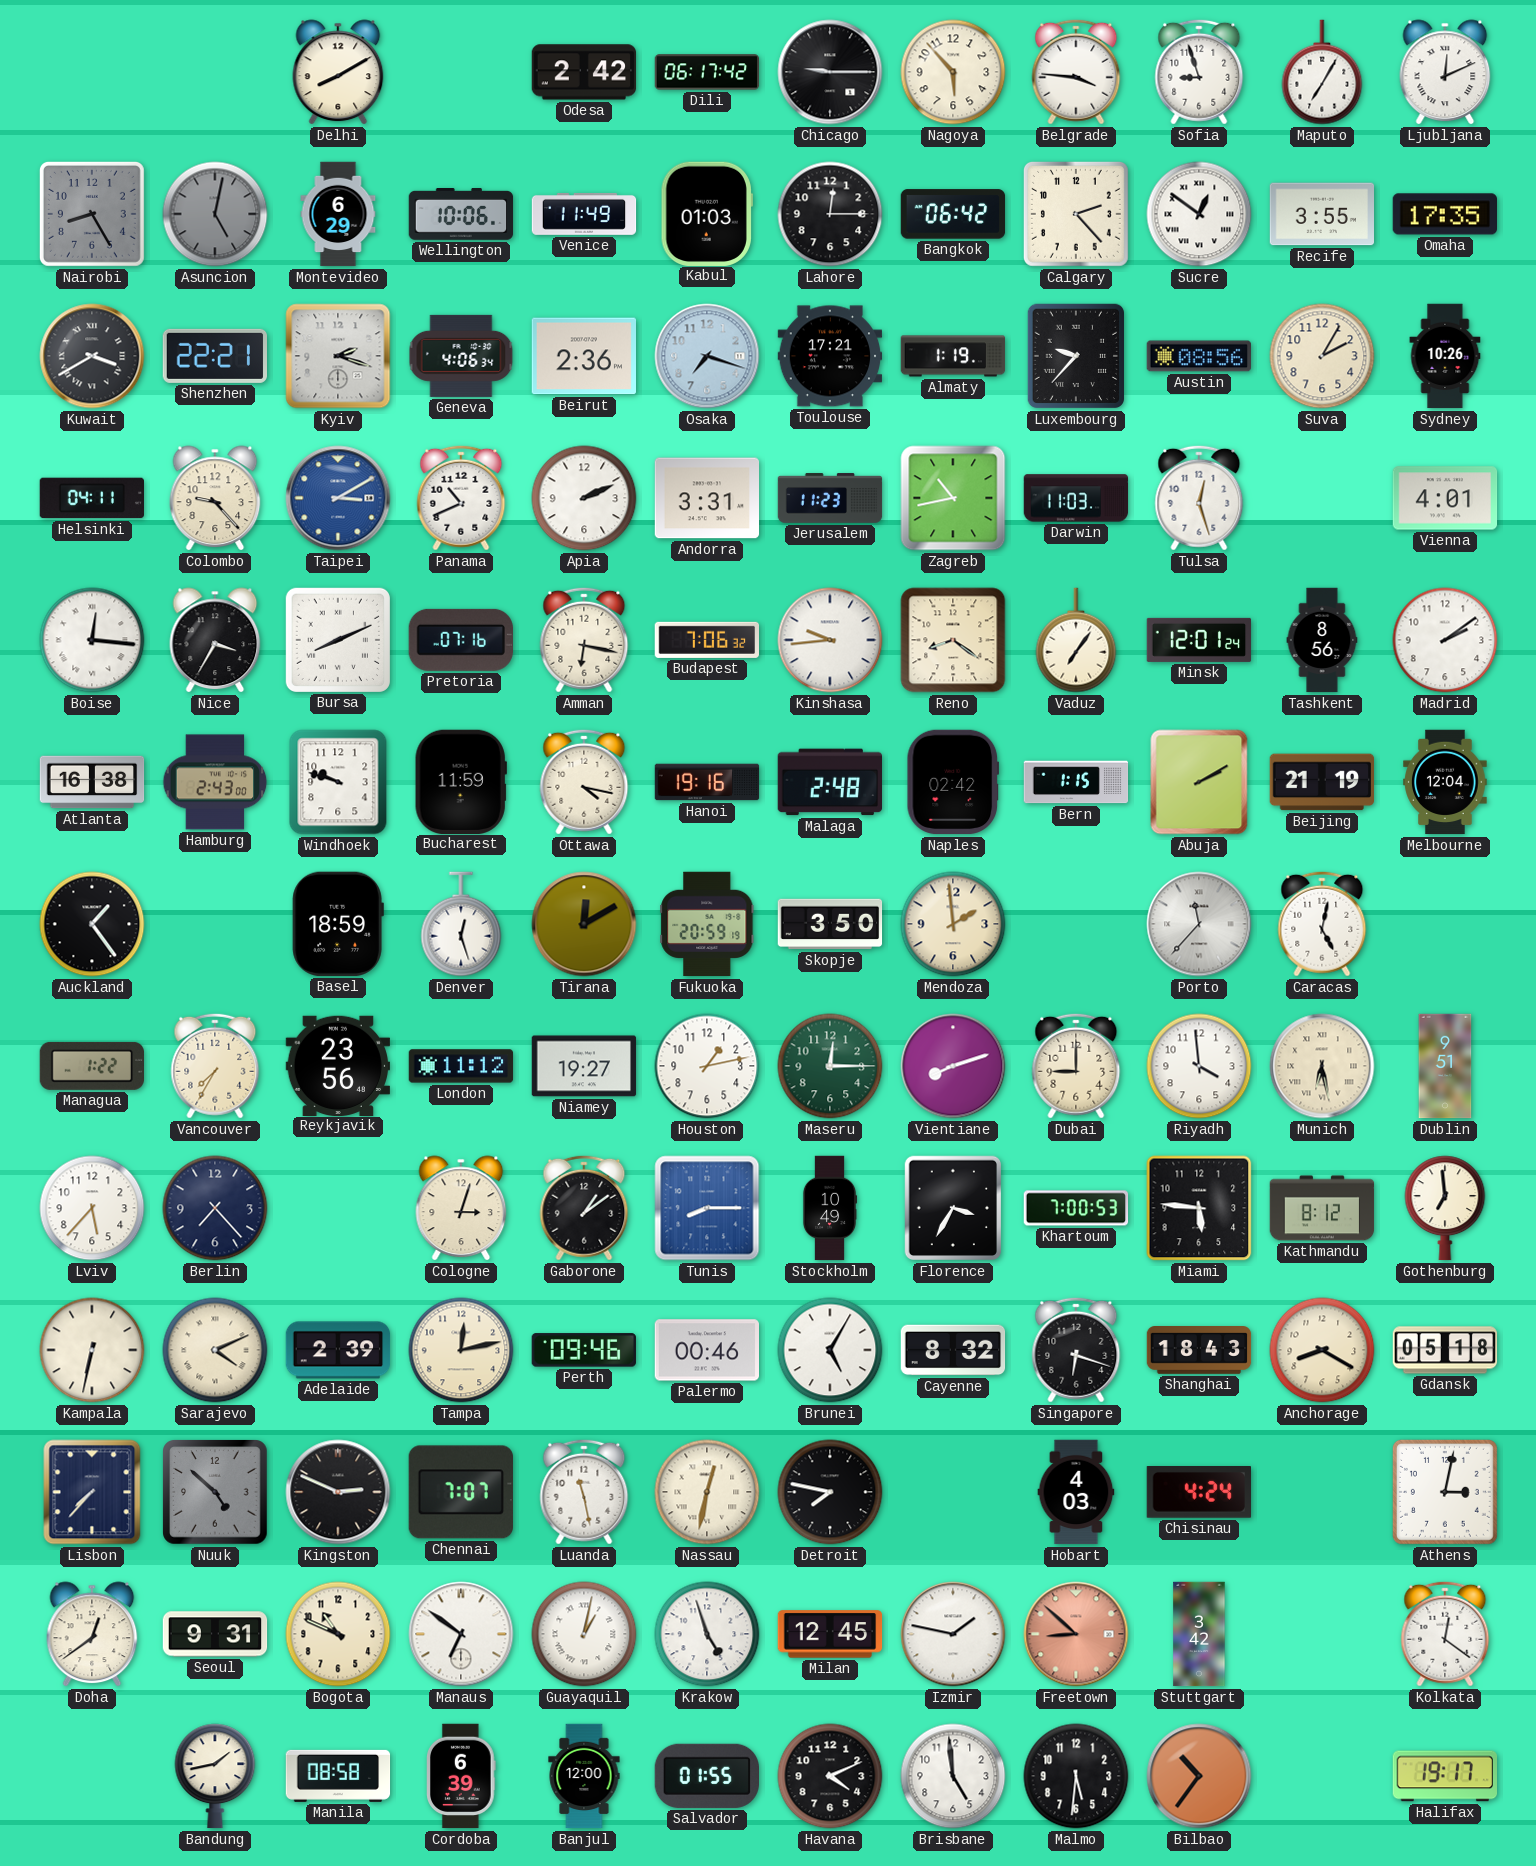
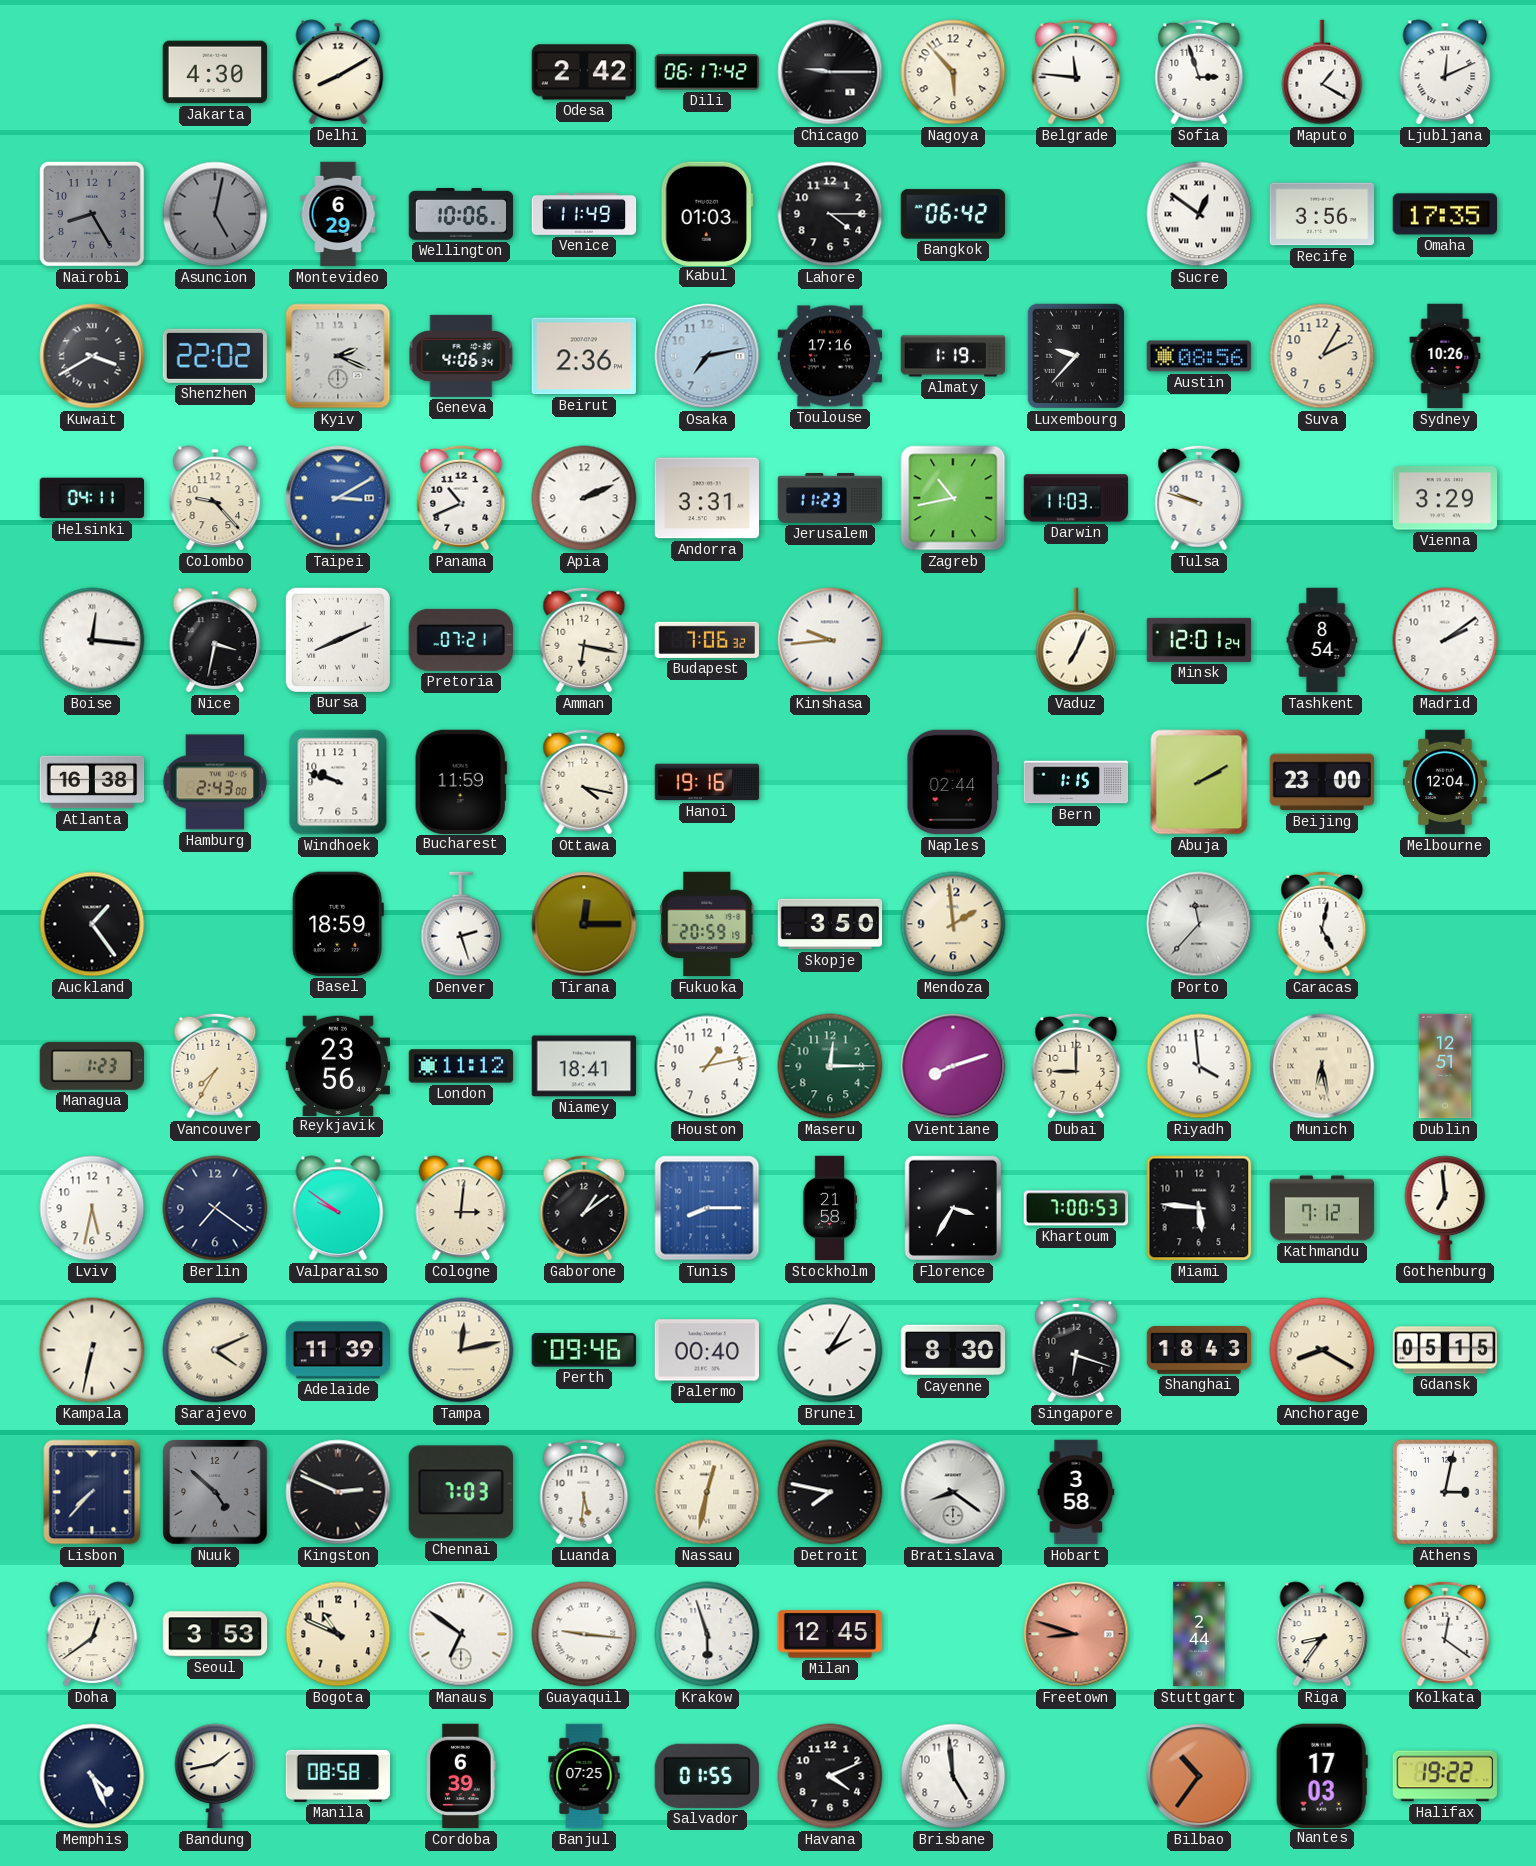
Jakarta: none -> 4:30
Belgrade: 3:46 -> 11:46
Sofia: 8:57 -> 2:57
Maputo: 7:05 -> 1:20
Lahore: 12:15 -> 4:15
Calgary: 2:23 -> none
Recife: 3:55 -> 3:56
Shenzhen: 22:21 -> 22:02
Kyiv: 2:18 -> 2:19
Osaka: 7:18 -> 7:13
Toulouse: 17:21 -> 17:16
Tulsa: 12:27 -> 9:48
Vienna: 4:01 -> 3:29
Nice: 3:35 -> 3:32
Pretoria: 07:16 -> 07:21
Reno: 8:21 -> none
Vaduz: 7:06 -> 7:04
Tashkent: 8:56 -> 8:54
Malaga: 2:48 -> none
Naples: 02:42 -> 02:44
Beijing: 21:19 -> 23:00
Denver: 12:27 -> 2:27
Tirana: 12:10 -> 12:15
Managua: 1:22 -> 1:23
Niamey: 19:27 -> 18:41
Dublin: 9:51 -> 12:51
Lviv: 5:37 -> 5:32
Berlin: 7:23 -> 7:21
Valparaiso: none -> 9:51
Cologne: 3:03 -> 3:01
Stockholm: 10:49 -> 21:58
Kathmandu: 8:12 -> 7:12
Adelaide: 2:39 -> 11:39
Palermo: 00:46 -> 00:40
Brunei: 5:05 -> 2:05
Cayenne: 8:32 -> 8:30
Gdansk: 05:18 -> 05:15
Chennai: 7:07 -> 7:03
Luanda: 11:28 -> 5:31
Bratislava: none -> 8:21
Hobart: 4:03 -> 3:58
Chisinau: 4:24 -> none
Seoul: 9:31 -> 3:53
Guayaquil: 1:02 -> 9:16
Krakow: 4:57 -> 5:57
Izmir: 1:47 -> none
Freetown: 8:52 -> 8:48
Stuttgart: 3:42 -> 2:44
Riga: none -> 8:36
Memphis: none -> 4:26
Banjul: 12:00 -> 07:25
Malmo: 5:31 -> none
Nantes: none -> 17:03
Halifax: 19:17 -> 19:22
